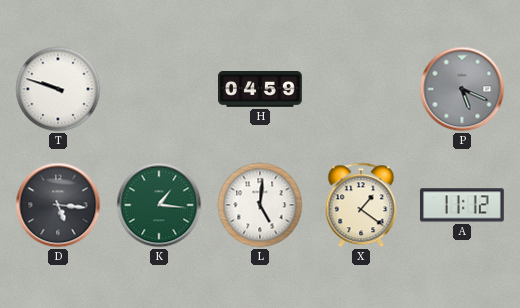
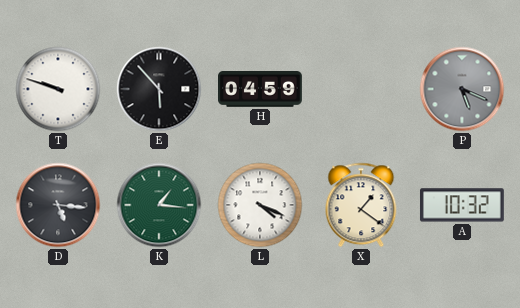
E: none -> 5:53
L: 5:01 -> 4:19
A: 11:12 -> 10:32
